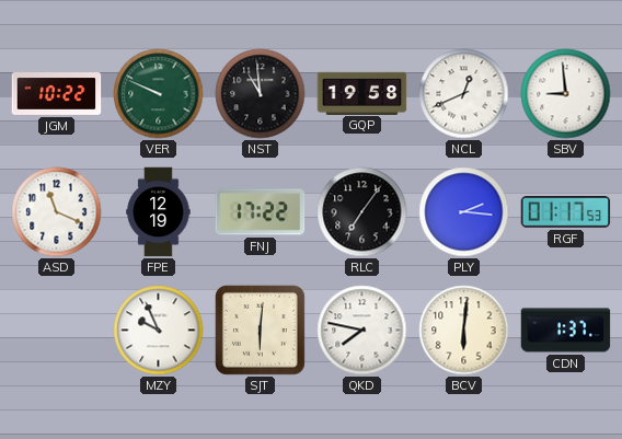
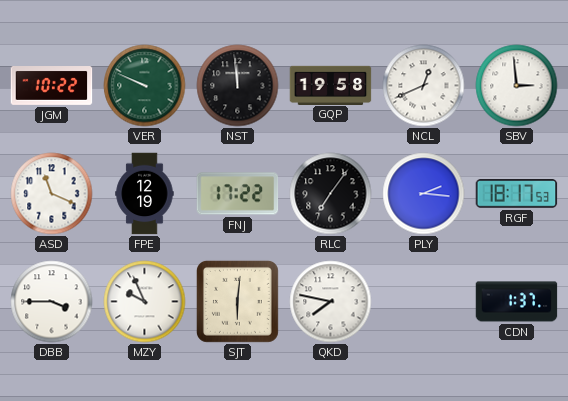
NST: 10:59 -> 11:59
SBV: 8:59 -> 2:59
RGF: 01:17 -> 18:17
DBB: none -> 3:45
BCV: 6:01 -> none
